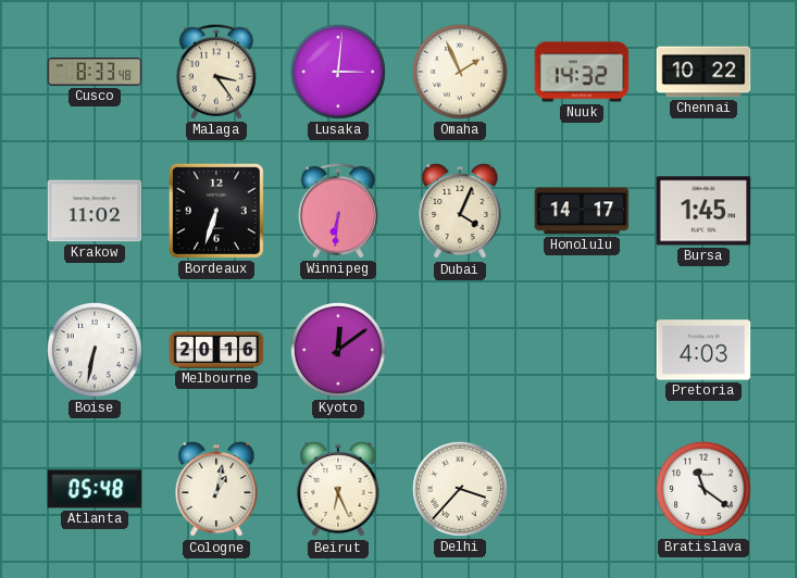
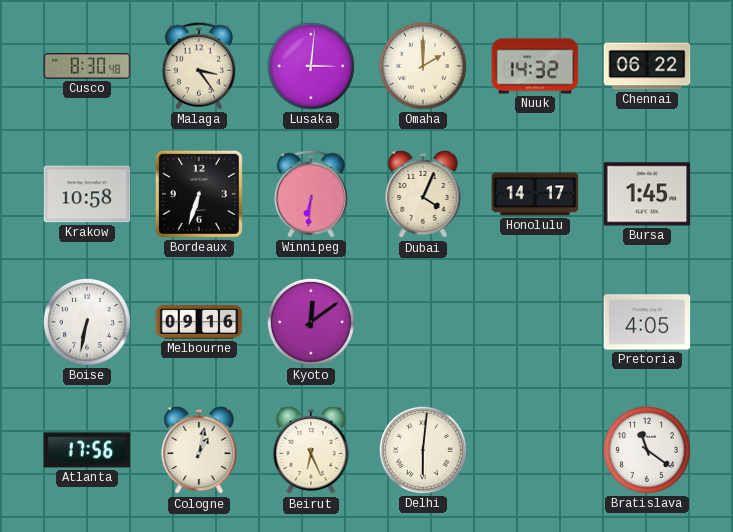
Cusco: 8:33 -> 8:30
Omaha: 1:56 -> 2:00
Chennai: 10:22 -> 06:22
Krakow: 11:02 -> 10:58
Melbourne: 20:16 -> 09:16
Pretoria: 4:03 -> 4:05
Atlanta: 05:48 -> 17:56
Delhi: 3:37 -> 6:01
